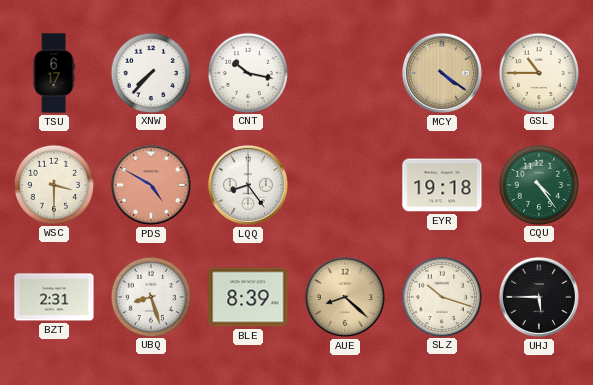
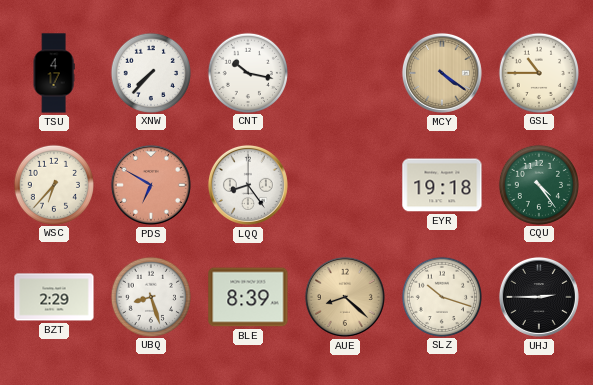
TSU: 6:17 -> 4:17
WSC: 3:30 -> 6:37
PDS: 4:50 -> 6:50
BZT: 2:31 -> 2:29
UHJ: 5:45 -> 2:45
